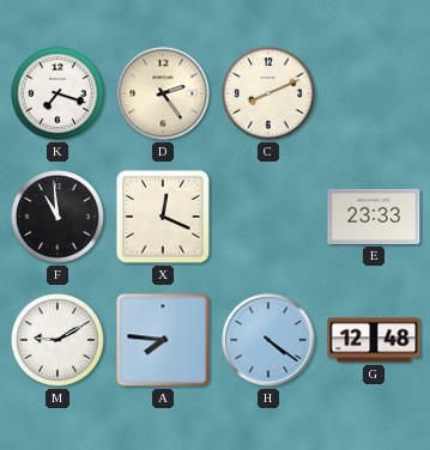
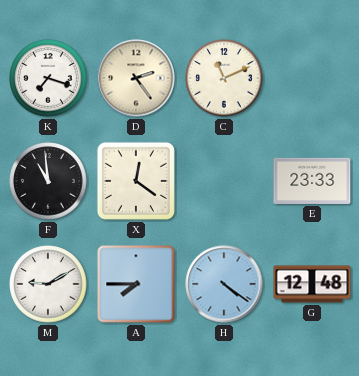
C: 8:11 -> 11:11
X: 12:19 -> 12:21
A: 7:46 -> 7:45
